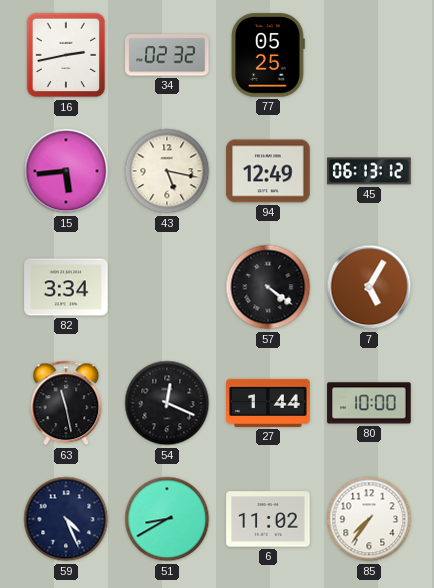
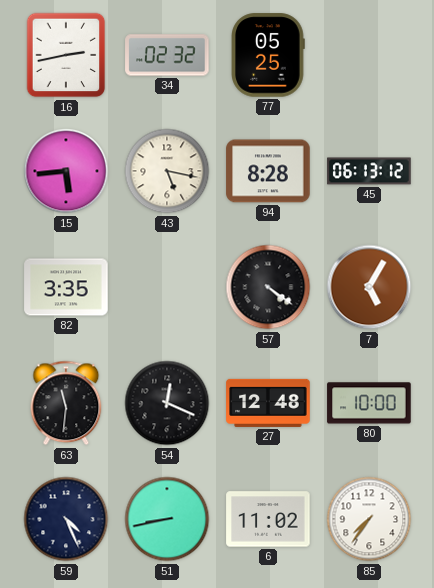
94: 12:49 -> 8:28
82: 3:34 -> 3:35
63: 11:28 -> 11:31
27: 1:44 -> 12:48
51: 8:40 -> 8:43
